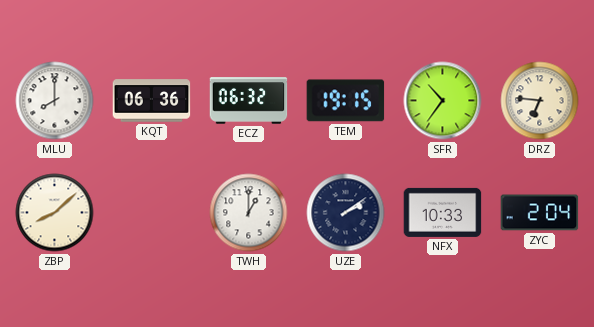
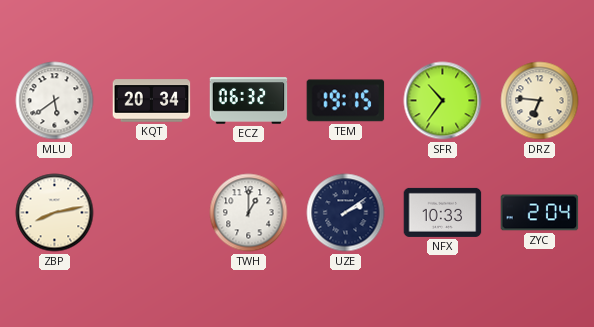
MLU: 8:00 -> 5:39
KQT: 06:36 -> 20:34
ZBP: 8:08 -> 8:13
